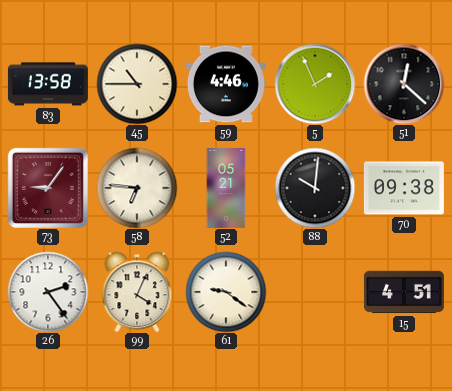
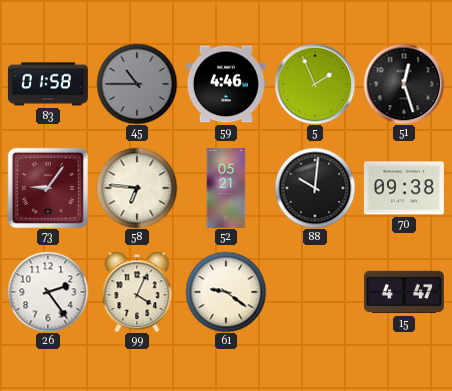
83: 13:58 -> 01:58
45 dial: cream -> grey
51: 12:22 -> 12:27
15: 4:51 -> 4:47
